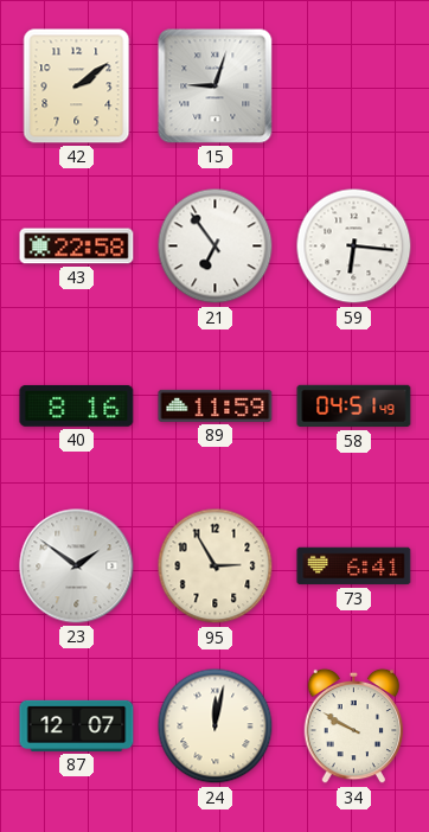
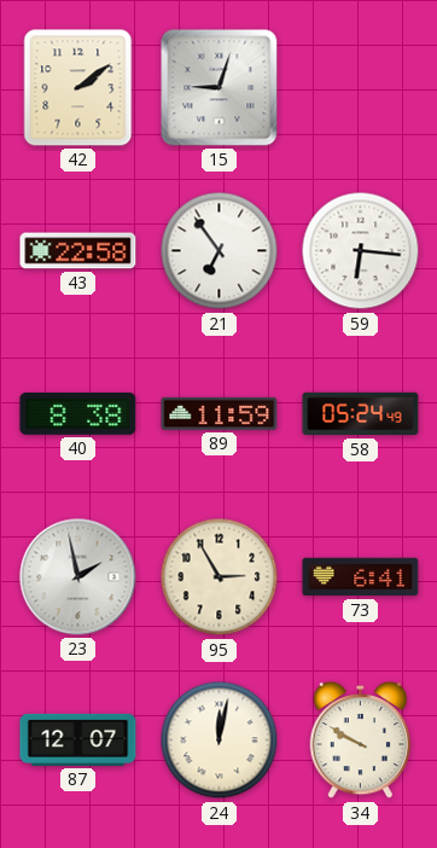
40: 8:16 -> 8:38
58: 04:51 -> 05:24
23: 1:51 -> 1:58
